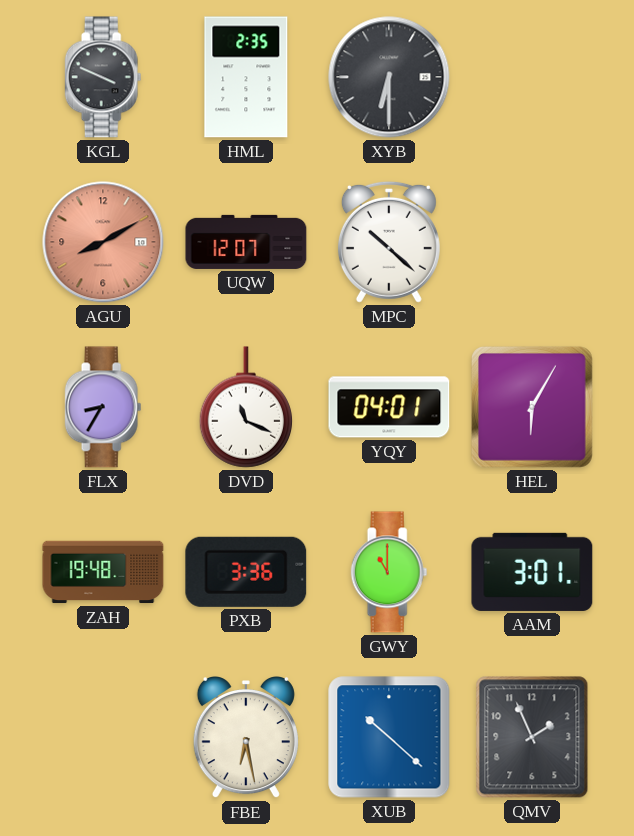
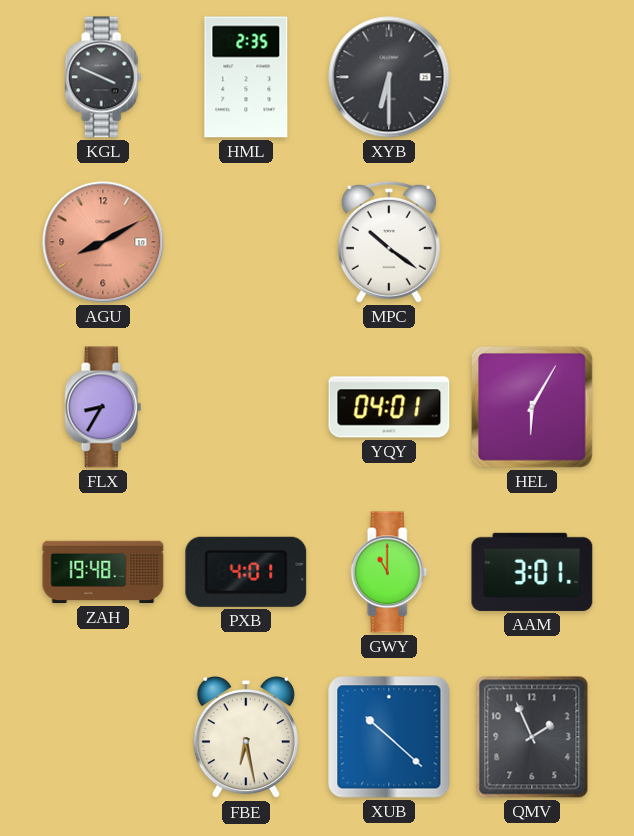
UQW: 12:07 -> none
MPC: 10:22 -> 10:21
DVD: 11:19 -> none
PXB: 3:36 -> 4:01
